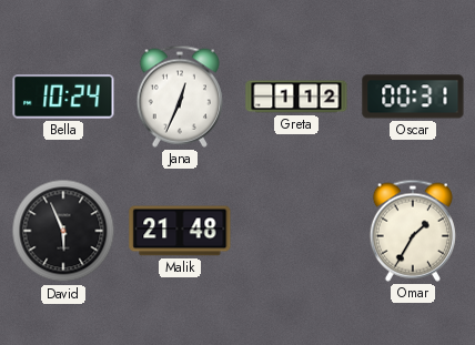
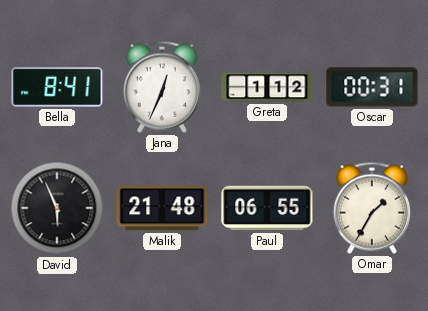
Bella: 10:24 -> 8:41
Paul: none -> 06:55
